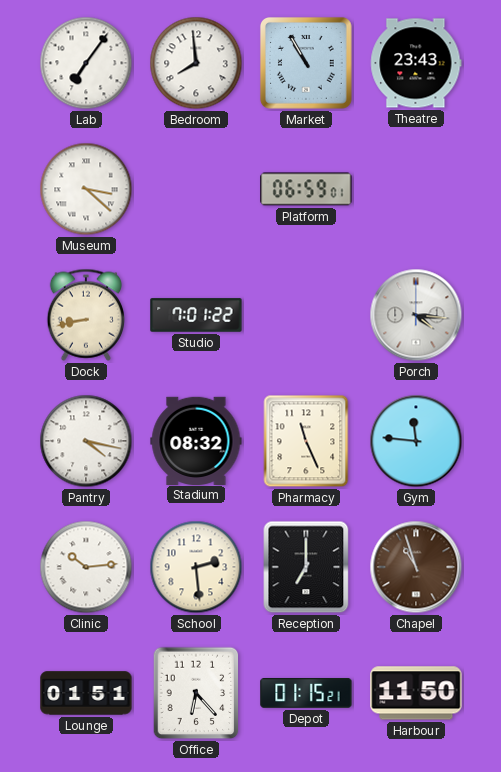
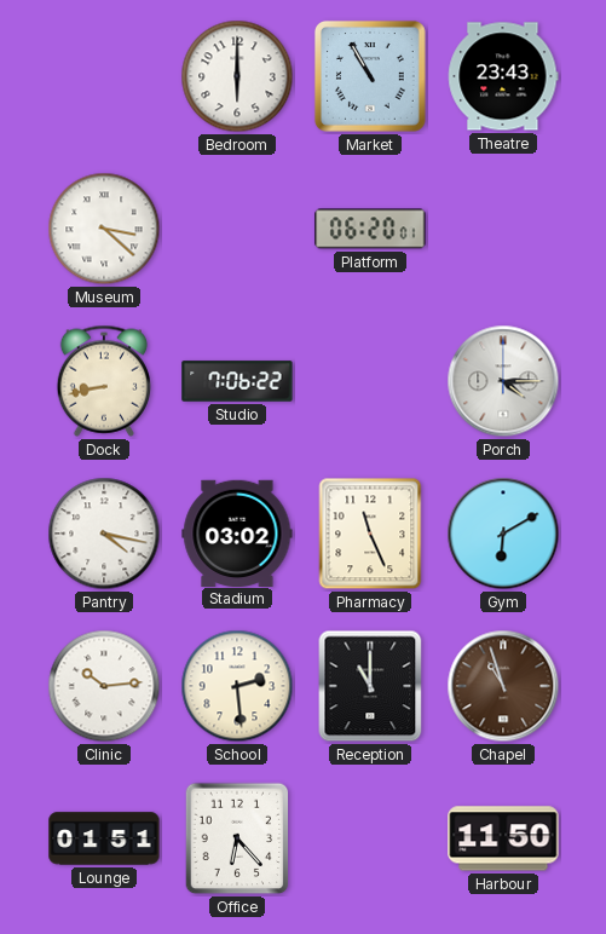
Lab: 7:06 -> none
Bedroom: 7:59 -> 6:00
Platform: 06:59 -> 06:20
Studio: 7:01 -> 7:06
Porch: 4:16 -> 4:15
Stadium: 08:32 -> 03:02
Gym: 11:46 -> 6:10
Reception: 7:00 -> 11:00
Depot: 01:15 -> none
